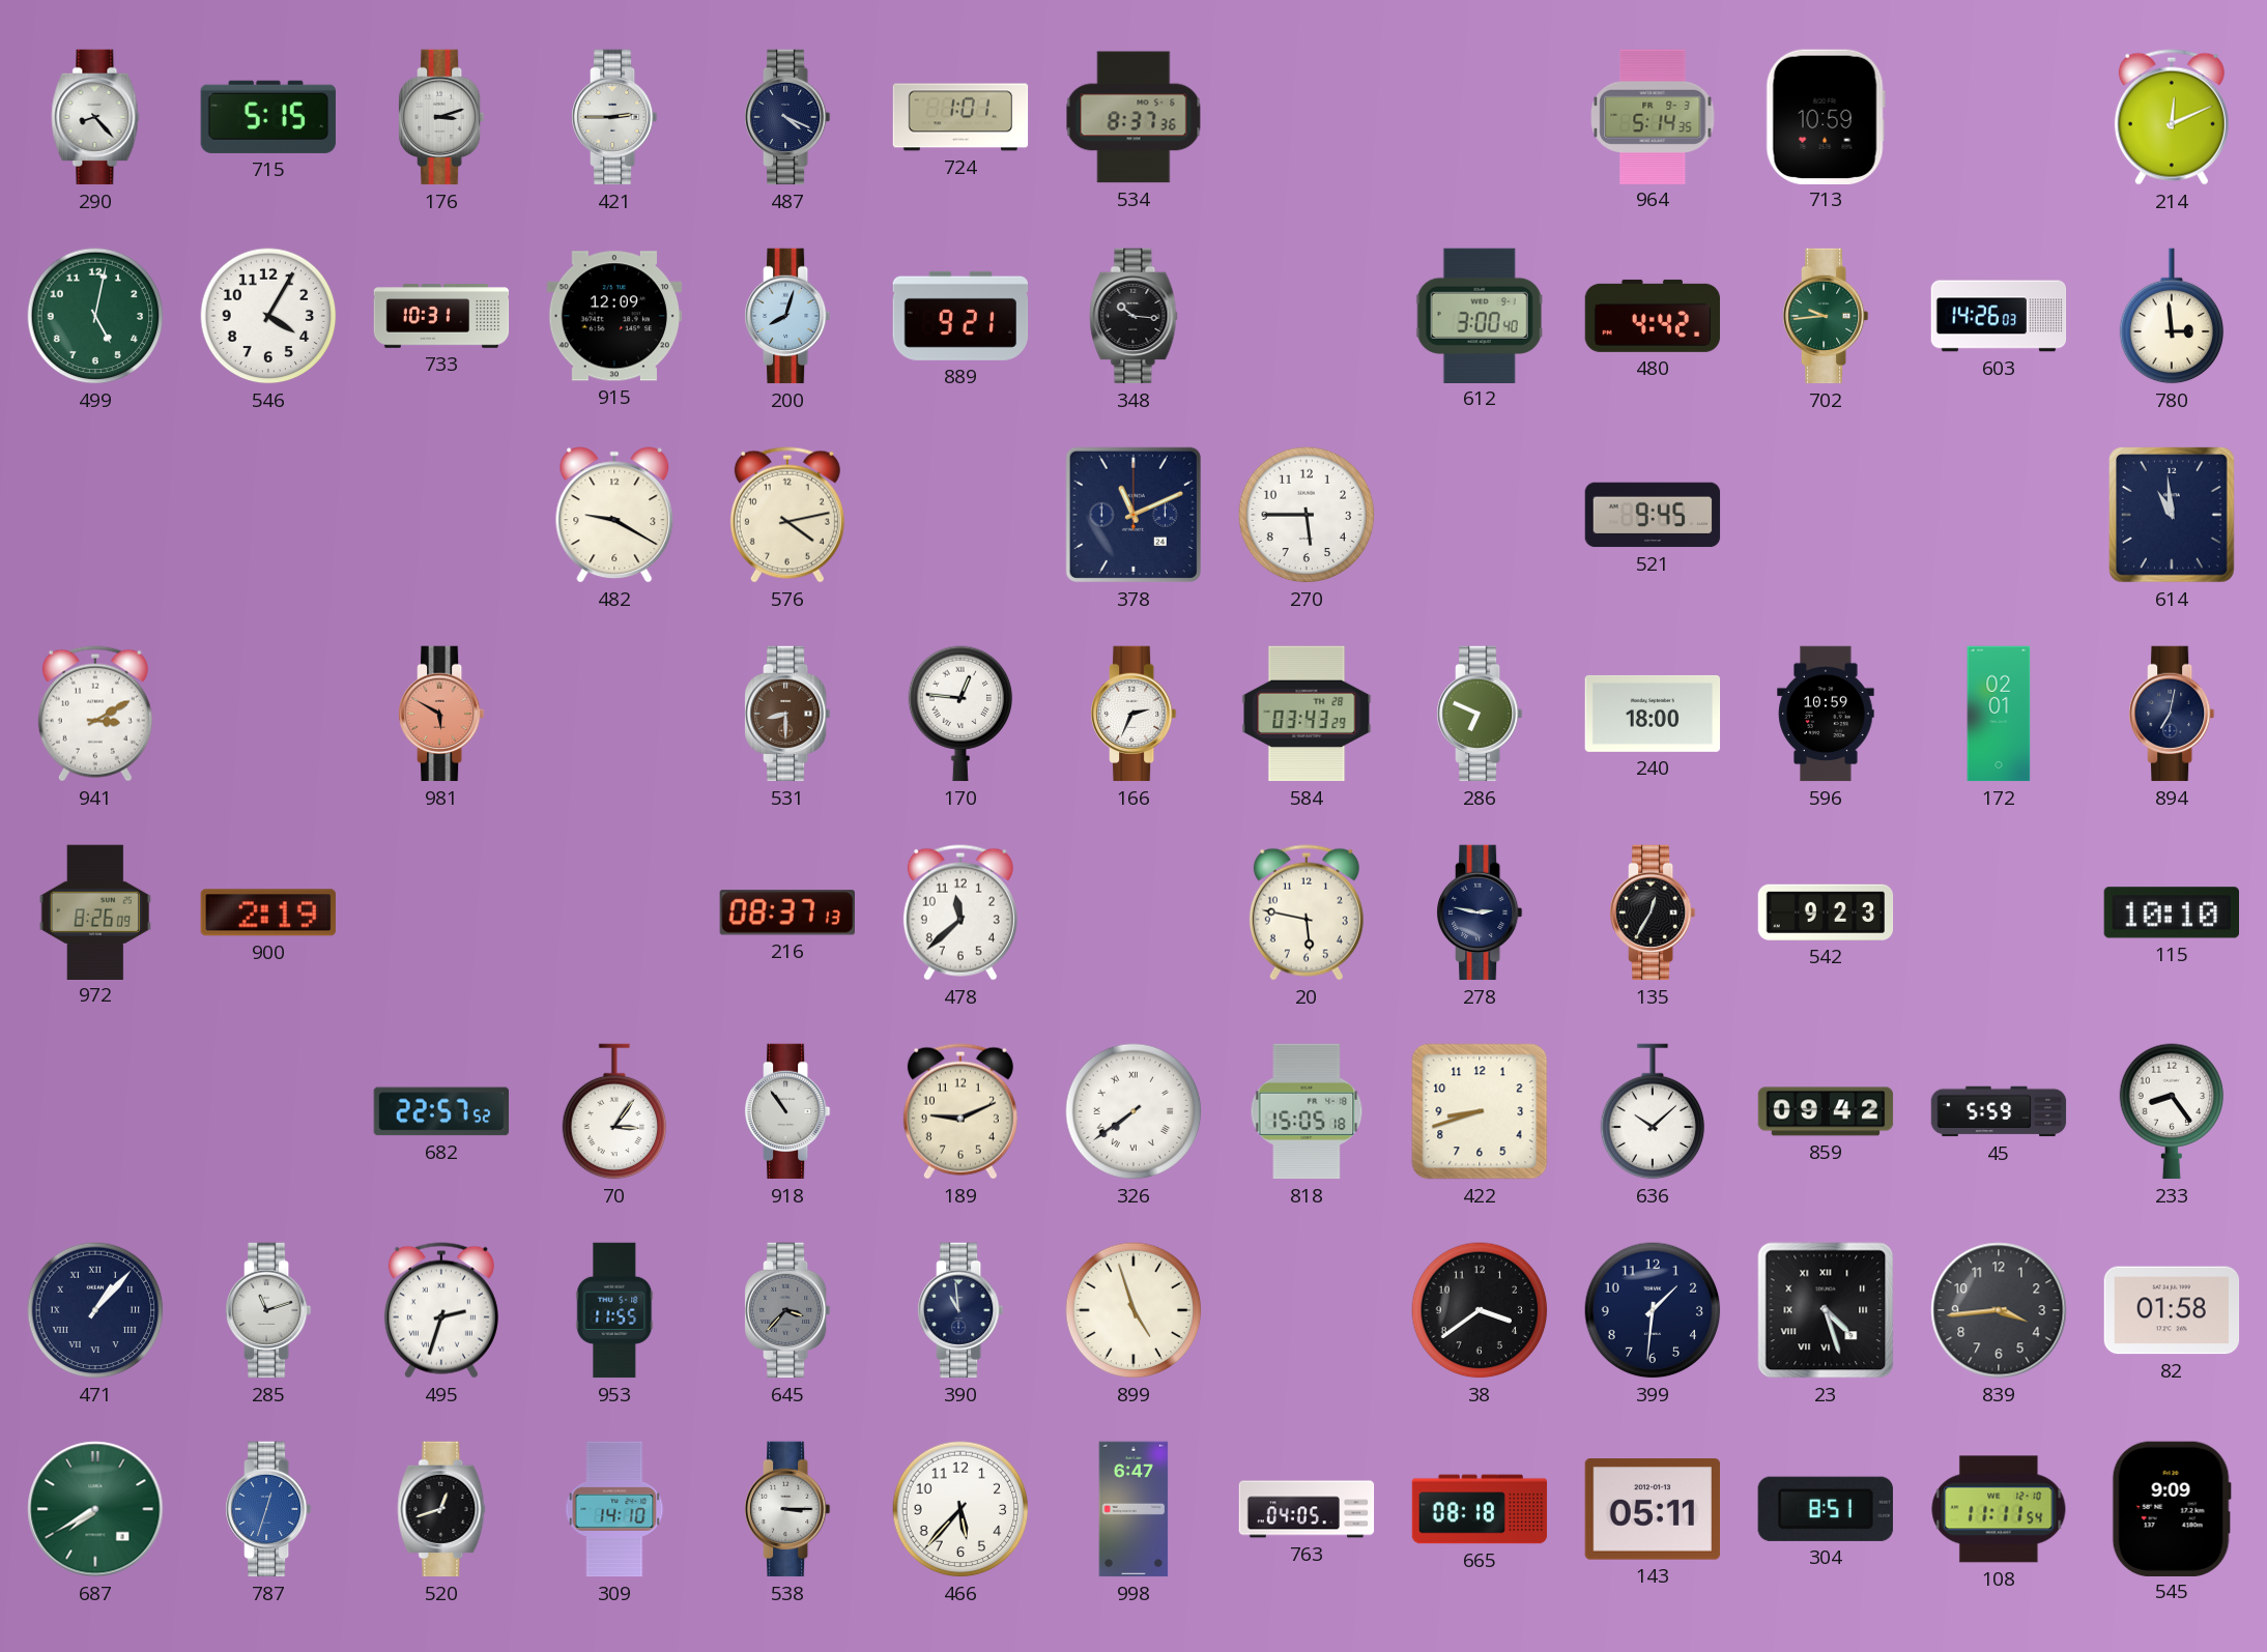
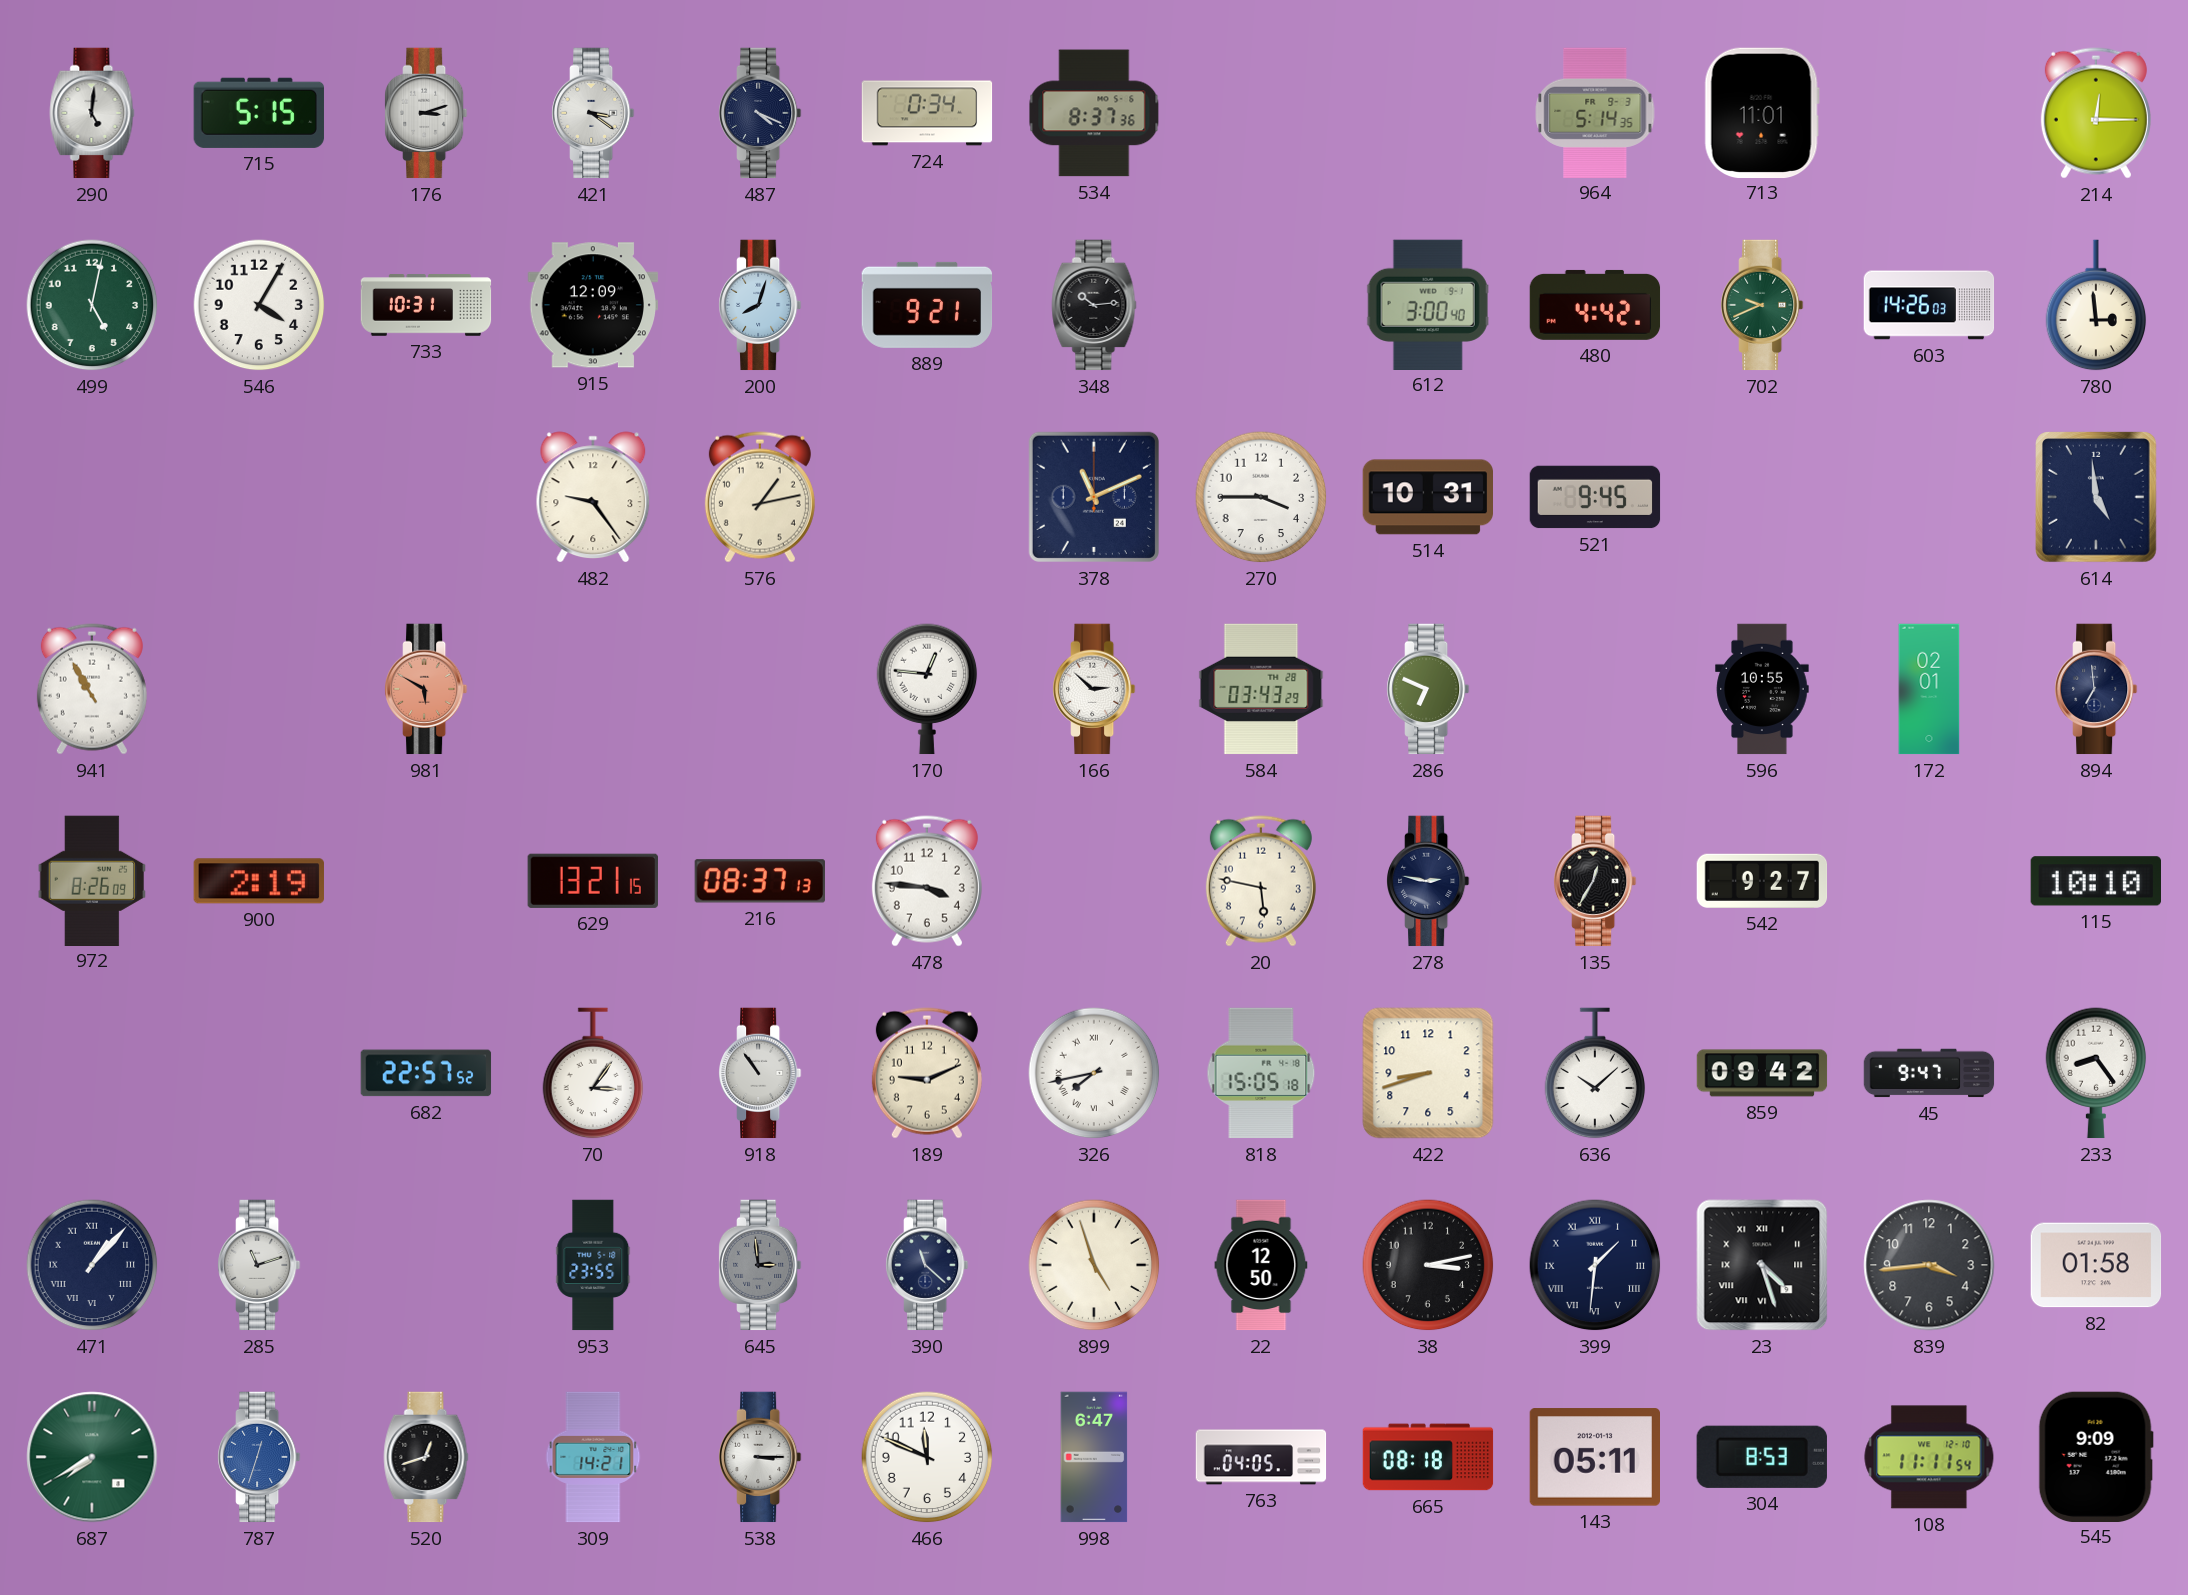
290: 8:23 -> 5:01
421: 2:45 -> 3:21
724: 1:01 -> 0:34
713: 10:59 -> 11:01
214: 12:11 -> 12:15
348: 10:16 -> 10:14
702: 9:44 -> 9:41
482: 9:20 -> 9:24
576: 4:13 -> 1:13
270: 5:45 -> 3:45
514: none -> 10:31
614: 10:59 -> 4:59
941: 3:10 -> 10:55
531: 8:30 -> none
166: 2:34 -> 2:52
240: 18:00 -> none
596: 10:59 -> 10:55
894: 7:02 -> 6:59
629: none -> 13:21
478: 11:38 -> 3:46
542: 9:23 -> 9:27
326: 7:39 -> 7:43
45: 5:59 -> 9:47
495: 2:33 -> none
953: 11:55 -> 23:55
645: 3:37 -> 2:59
390: 10:59 -> 11:22
22: none -> 12:50
38: 3:39 -> 3:13
399 numerals: Arabic -> Roman
309: 14:10 -> 14:21
466: 5:37 -> 11:49
304: 8:51 -> 8:53
